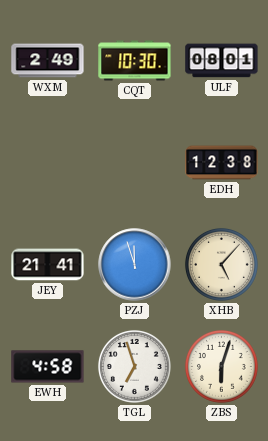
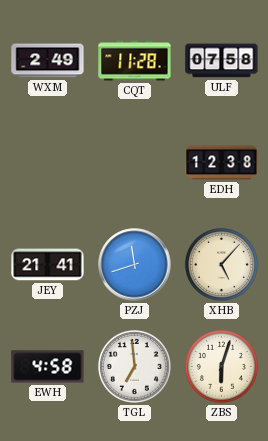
CQT: 10:30 -> 11:28
ULF: 08:01 -> 07:58
PZJ: 11:57 -> 11:42
TGL: 6:57 -> 6:59
